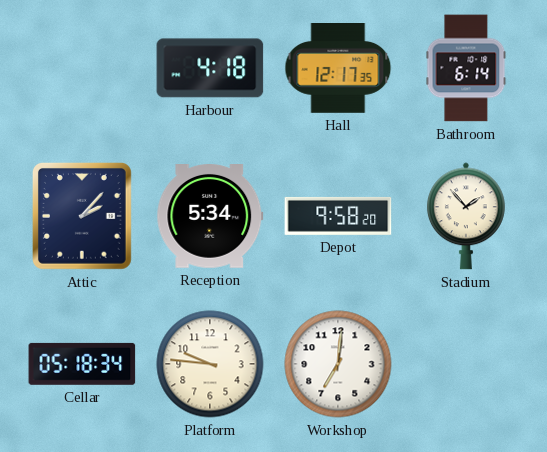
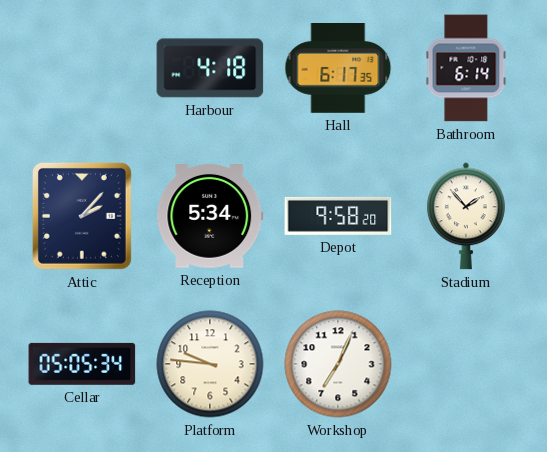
Hall: 12:17 -> 6:17
Cellar: 05:18 -> 05:05
Workshop: 7:01 -> 7:04
